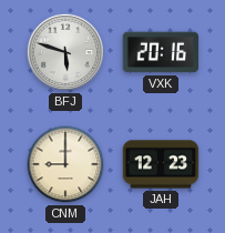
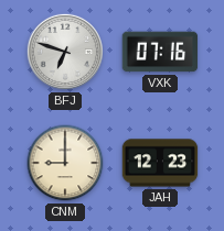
BFJ: 5:48 -> 6:48
VXK: 20:16 -> 07:16
